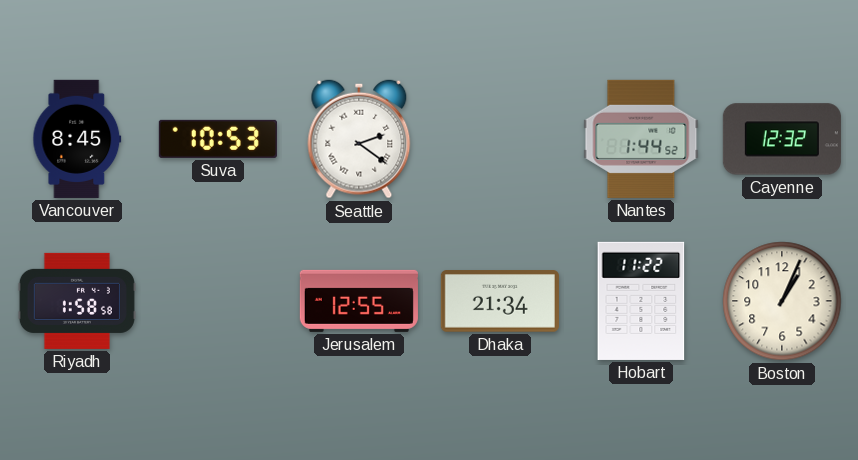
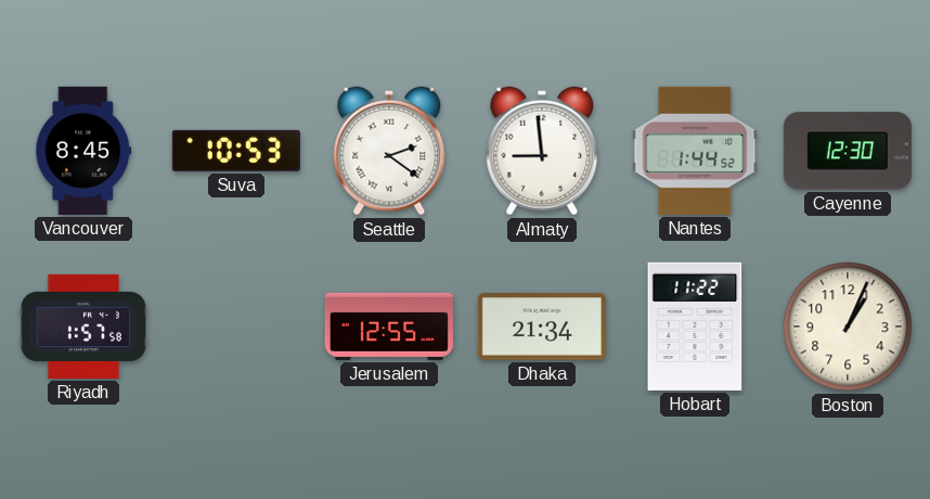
Almaty: none -> 8:59
Cayenne: 12:32 -> 12:30
Riyadh: 1:58 -> 1:57
